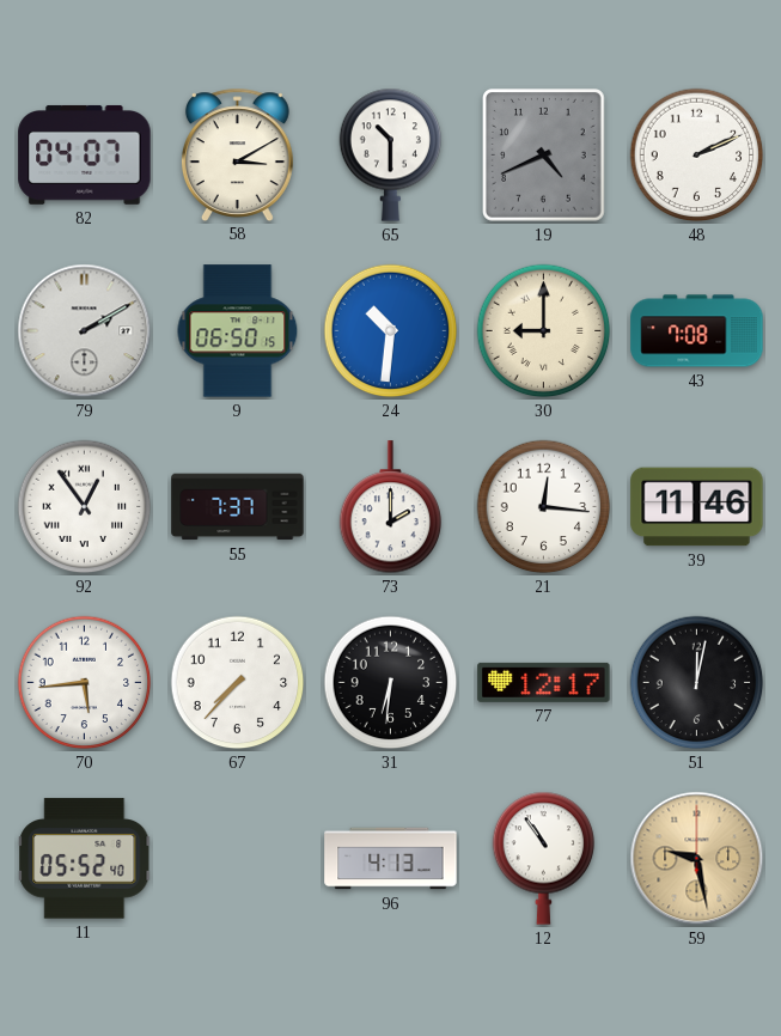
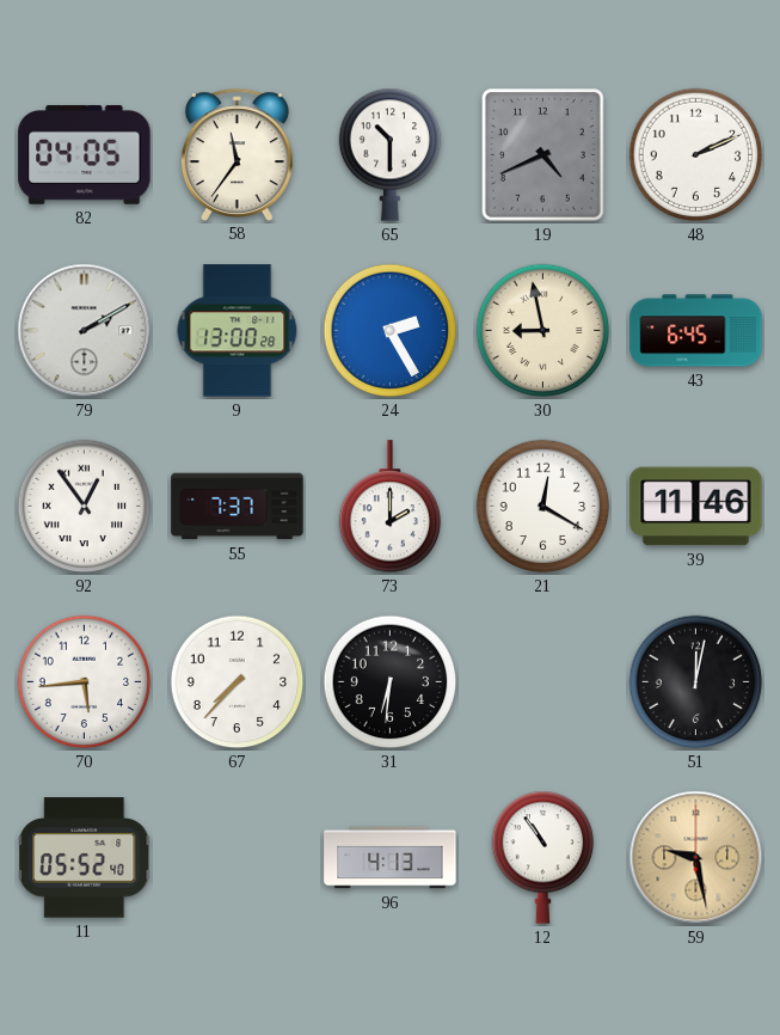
82: 04:07 -> 04:05
58: 3:10 -> 11:36
9: 06:50 -> 13:00
24: 10:31 -> 2:25
30: 9:00 -> 8:58
43: 7:08 -> 6:45
21: 12:16 -> 12:20
77: 12:17 -> none
